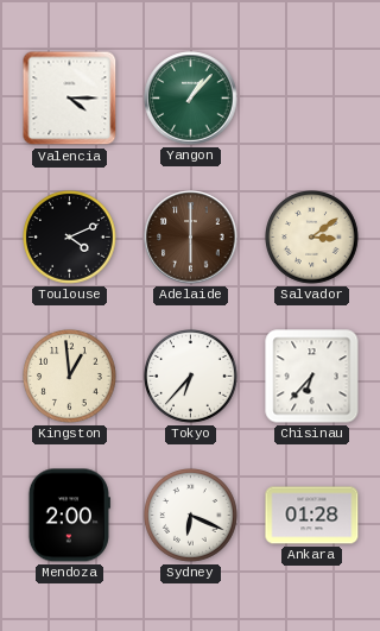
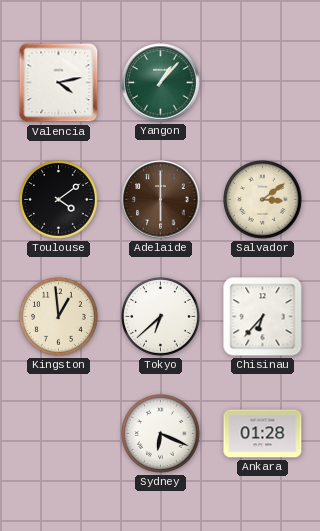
Valencia: 4:15 -> 4:13
Toulouse: 4:11 -> 4:09
Tokyo: 6:37 -> 6:38
Mendoza: 2:00 -> none
